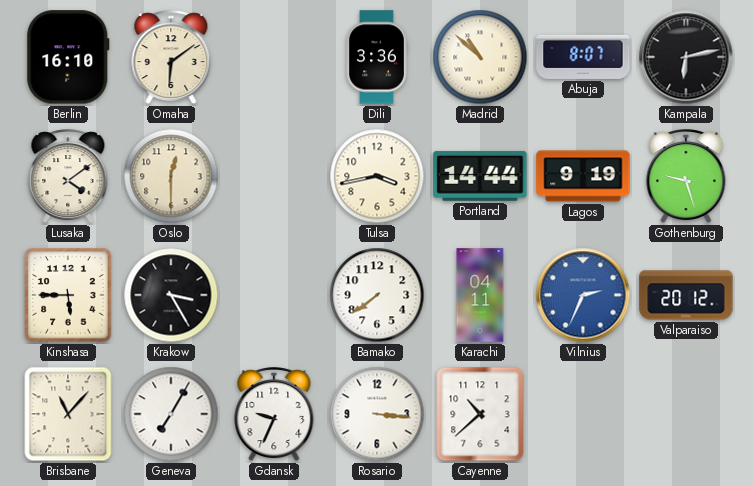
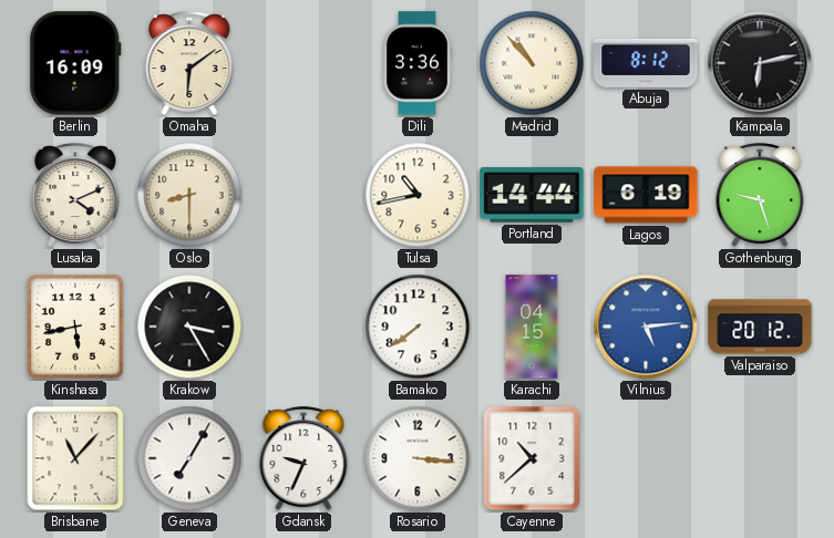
Berlin: 16:10 -> 16:09
Madrid: 10:52 -> 10:53
Abuja: 8:07 -> 8:12
Lusaka: 4:09 -> 4:11
Oslo: 12:30 -> 8:30
Tulsa: 3:43 -> 10:43
Lagos: 9:19 -> 6:19
Kinshasa: 5:45 -> 5:43
Karachi: 04:11 -> 04:15
Vilnius: 2:34 -> 5:14
